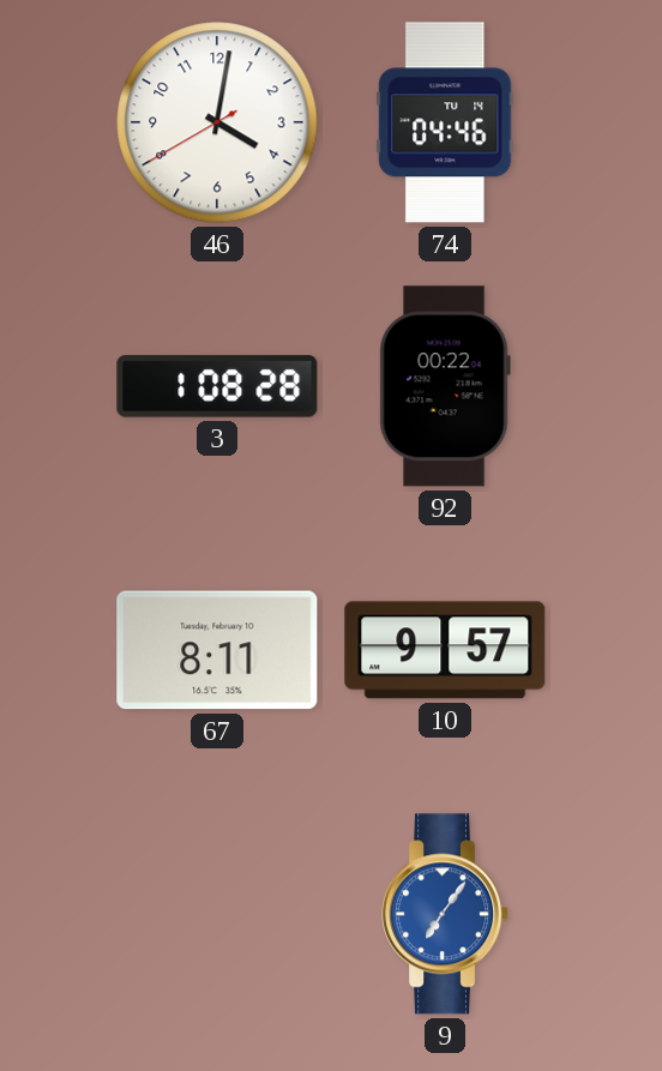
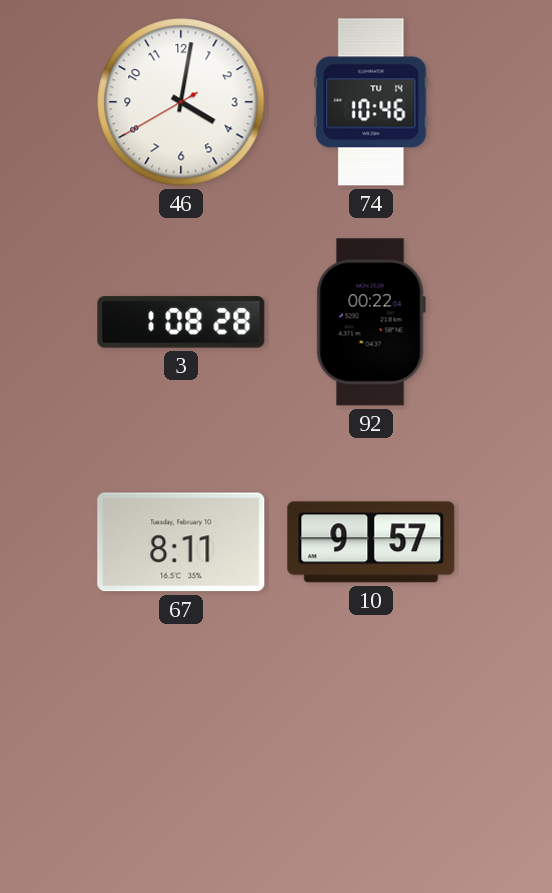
74: 04:46 -> 10:46
9: 7:06 -> none
